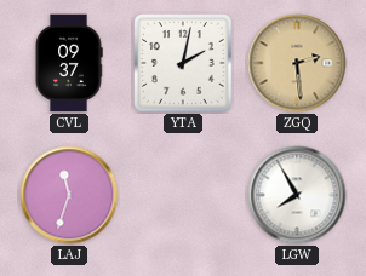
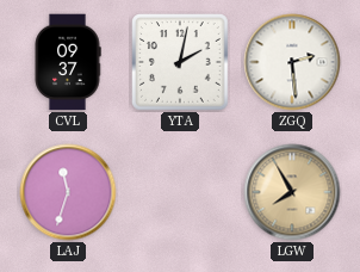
ZGQ dial: champagne -> white
LGW dial: white -> champagne
